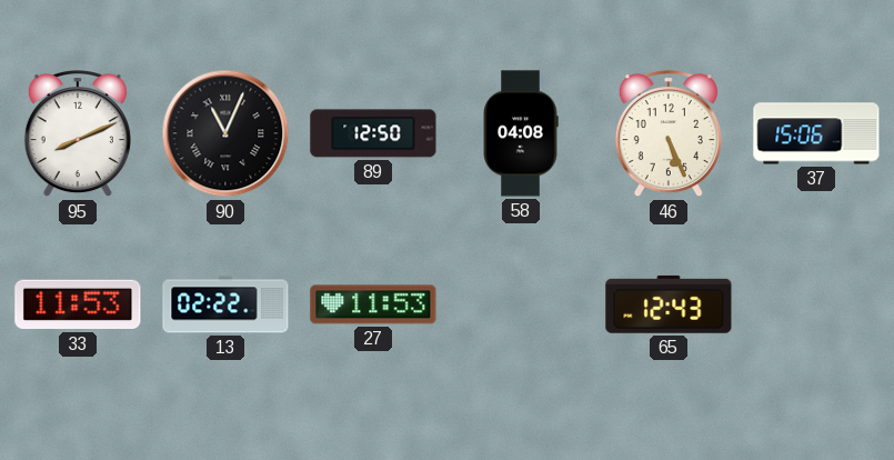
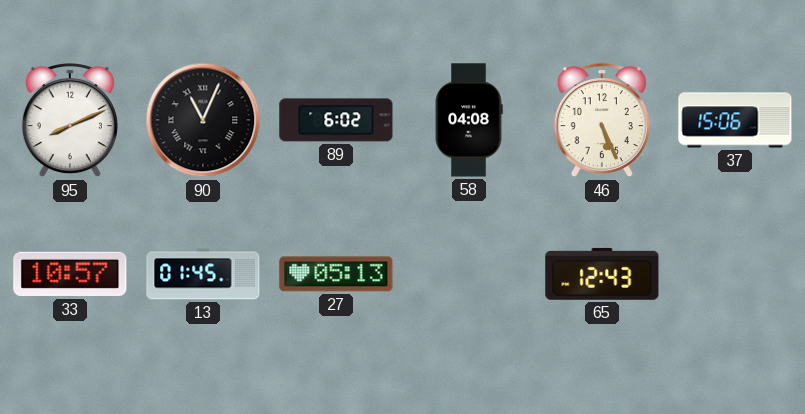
89: 12:50 -> 6:02
33: 11:53 -> 10:57
13: 02:22 -> 01:45
27: 11:53 -> 05:13
